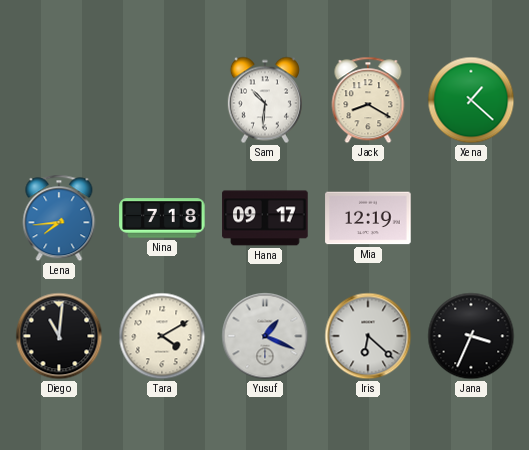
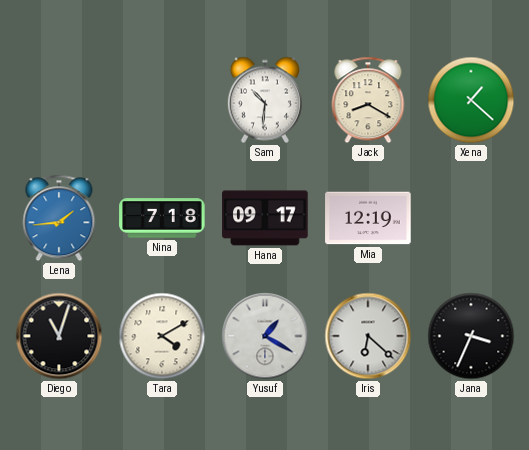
Lena: 7:44 -> 1:44
Diego: 11:01 -> 11:03
Yusuf: 1:19 -> 1:20
